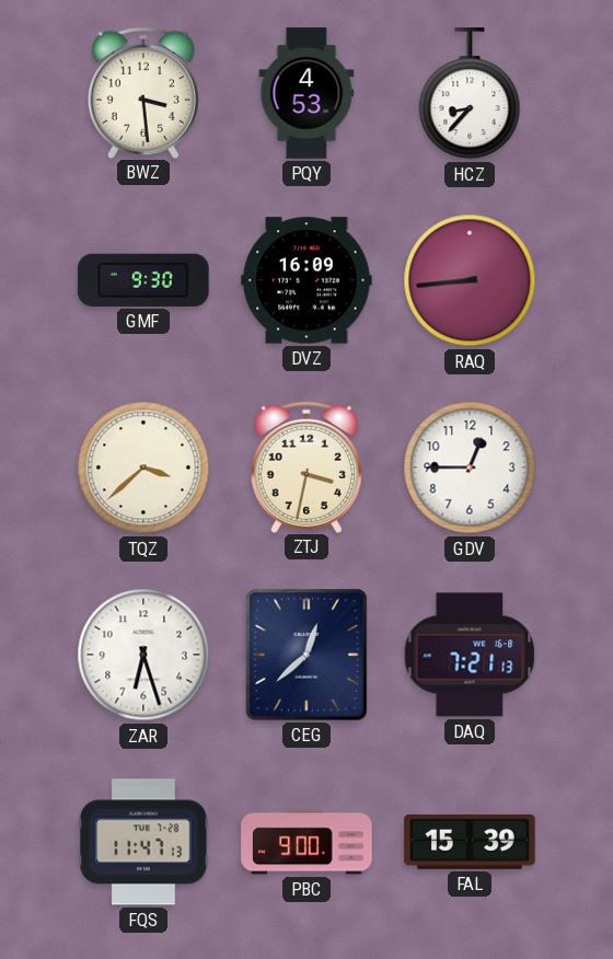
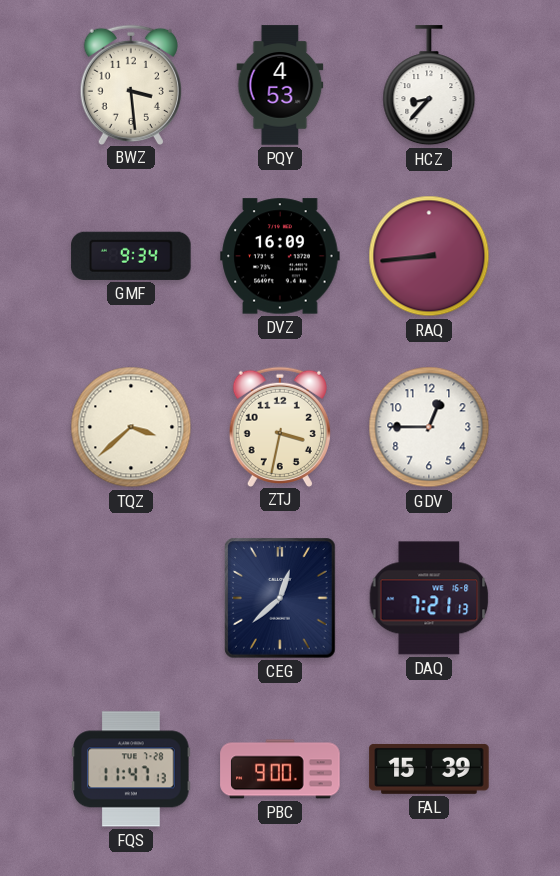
GMF: 9:30 -> 9:34
ZAR: 6:27 -> none
